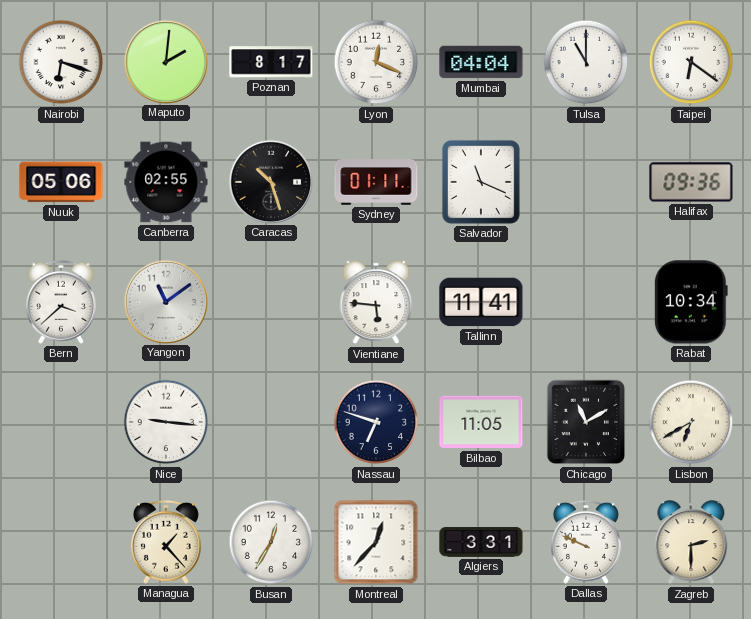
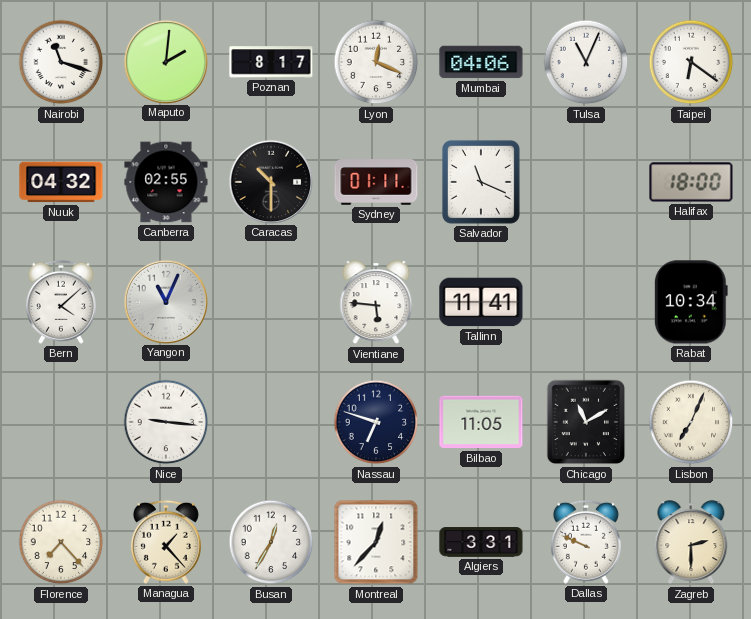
Nairobi: 6:18 -> 11:18
Mumbai: 04:04 -> 04:06
Tulsa: 11:00 -> 11:04
Nuuk: 05:06 -> 04:32
Caracas: 10:27 -> 10:30
Halifax: 09:36 -> 18:00
Bern: 3:38 -> 4:08
Yangon: 11:09 -> 11:04
Lisbon: 6:40 -> 7:04
Florence: none -> 7:23
